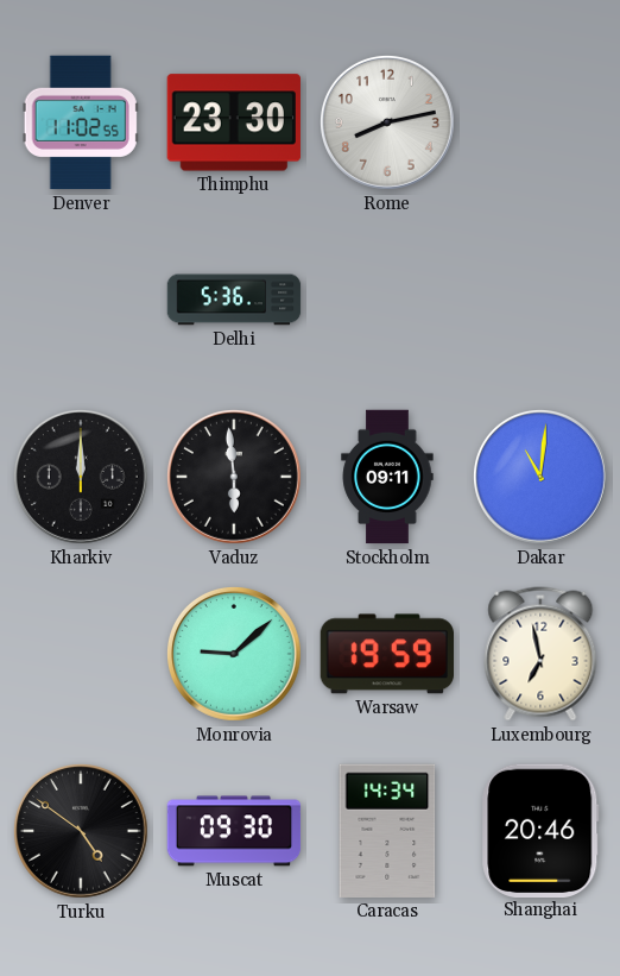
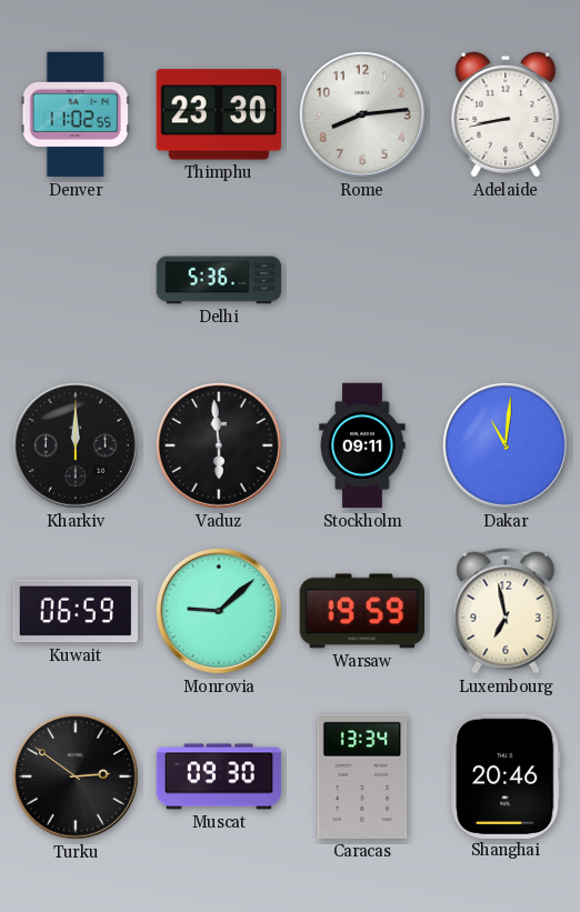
Rome: 8:13 -> 8:14
Adelaide: none -> 8:43
Kuwait: none -> 06:59
Turku: 4:51 -> 2:51
Caracas: 14:34 -> 13:34
